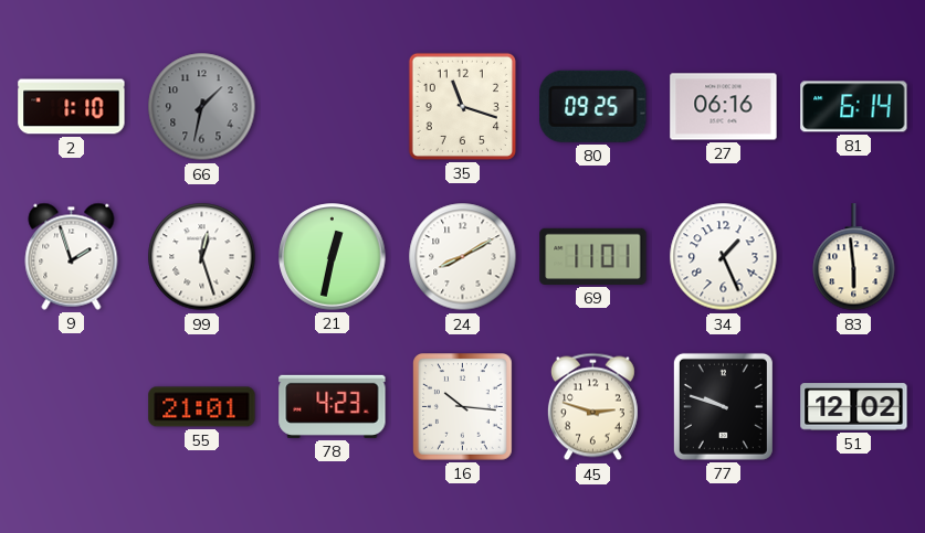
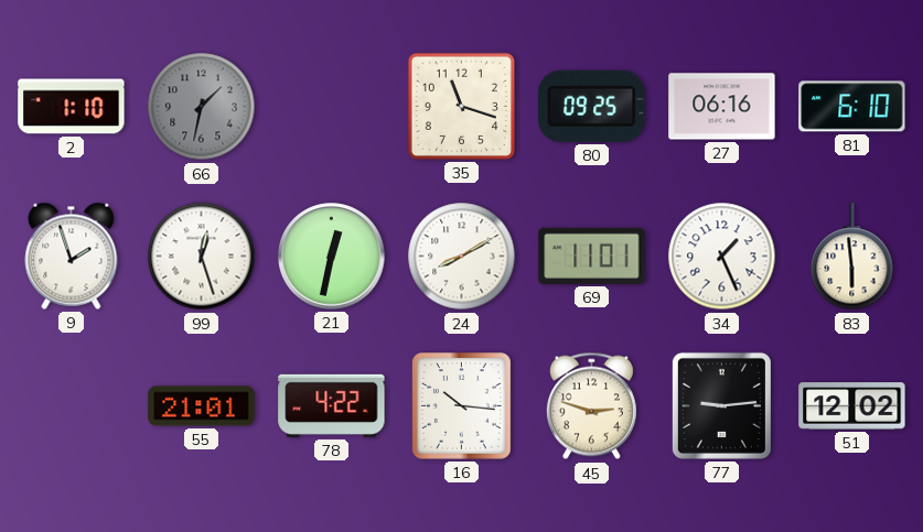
81: 6:14 -> 6:10
78: 4:23 -> 4:22
77: 9:48 -> 9:14
